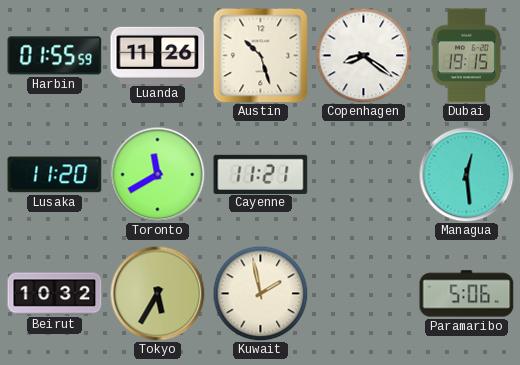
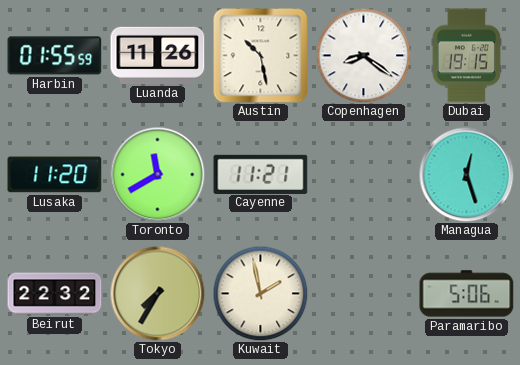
Austin: 10:27 -> 10:28
Managua: 12:29 -> 12:27
Beirut: 10:32 -> 22:32
Tokyo: 5:35 -> 7:35
